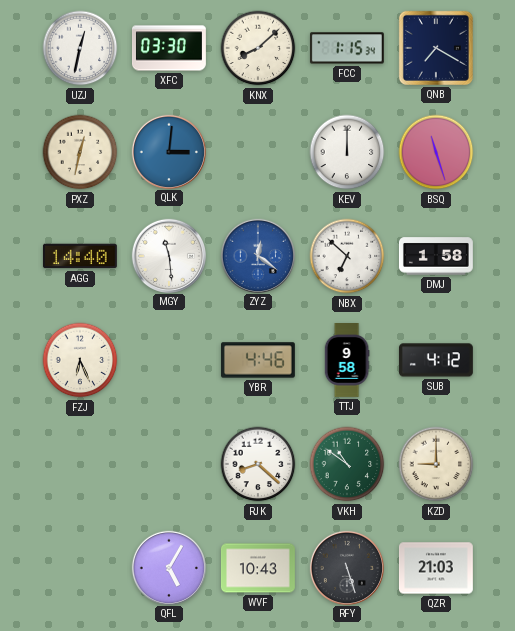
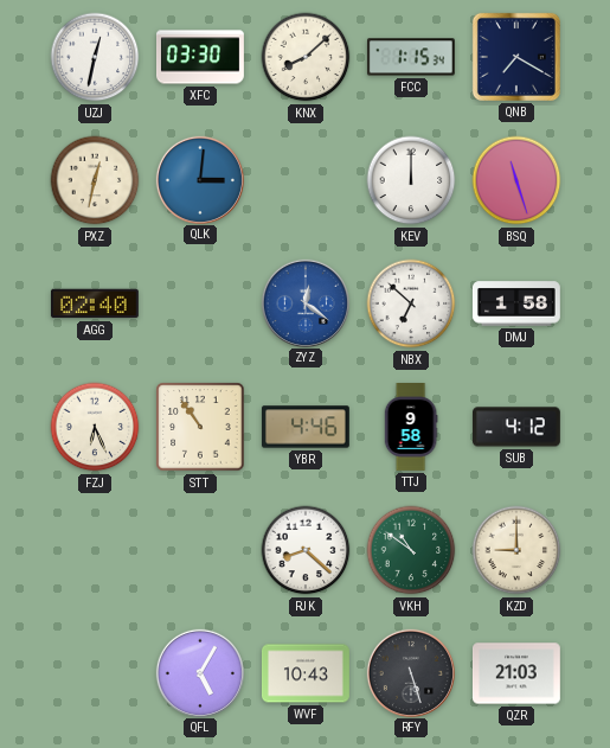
AGG: 14:40 -> 02:40
MGY: 11:29 -> none
STT: none -> 10:54
